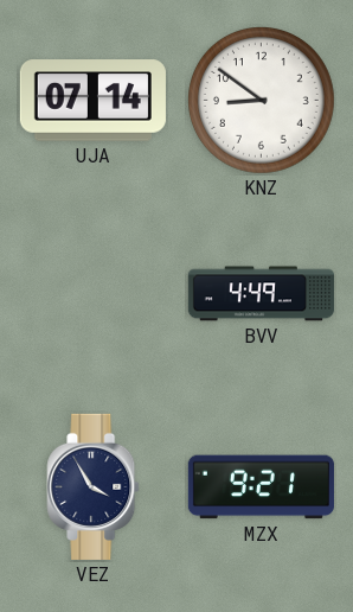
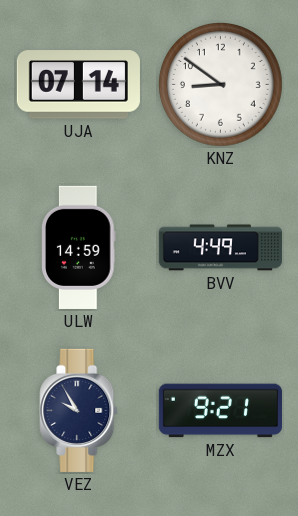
ULW: none -> 14:59
VEZ: 3:55 -> 9:55
